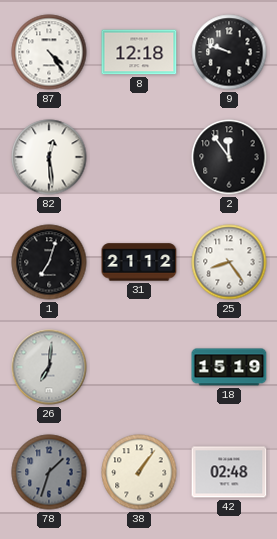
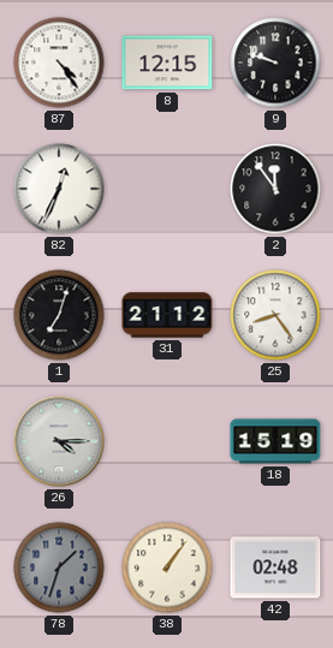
8: 12:18 -> 12:15
82: 12:29 -> 12:34
26: 7:01 -> 4:15
